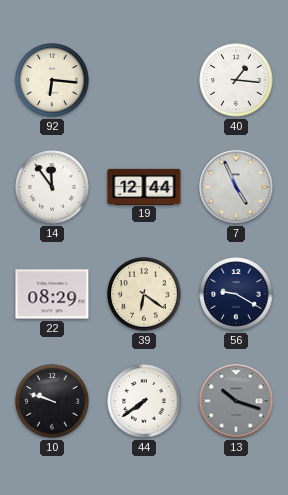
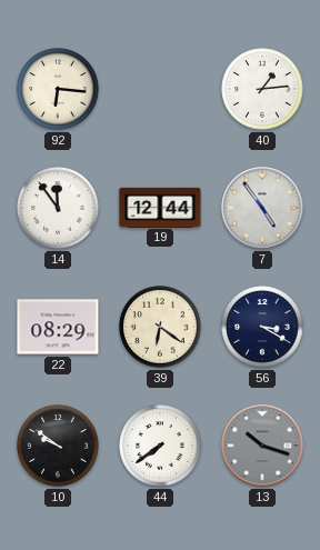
40: 1:16 -> 1:14
7: 4:56 -> 4:54
56: 9:20 -> 3:20
10: 9:48 -> 9:51
